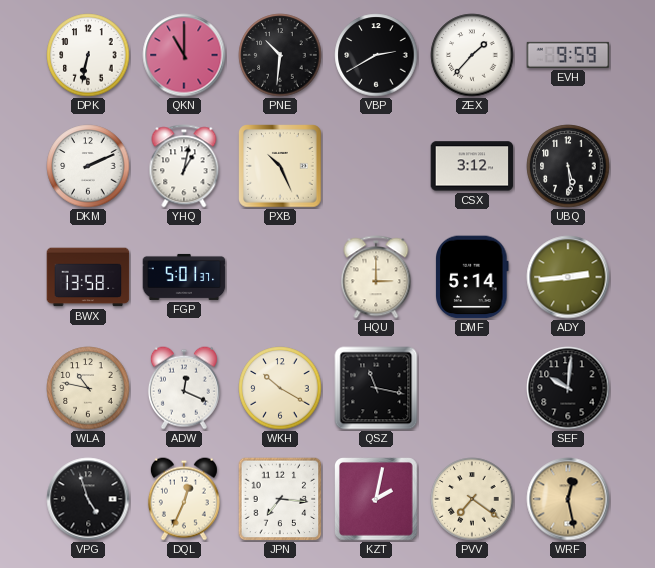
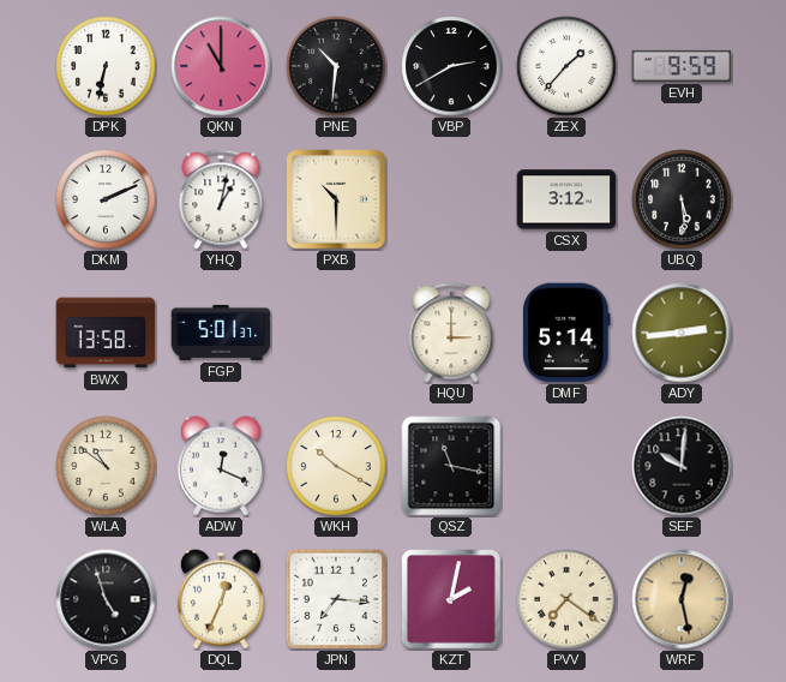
PXB: 10:26 -> 10:30
WLA: 10:47 -> 10:51
